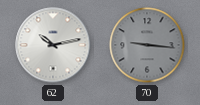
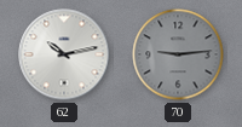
70: 9:16 -> 9:14
